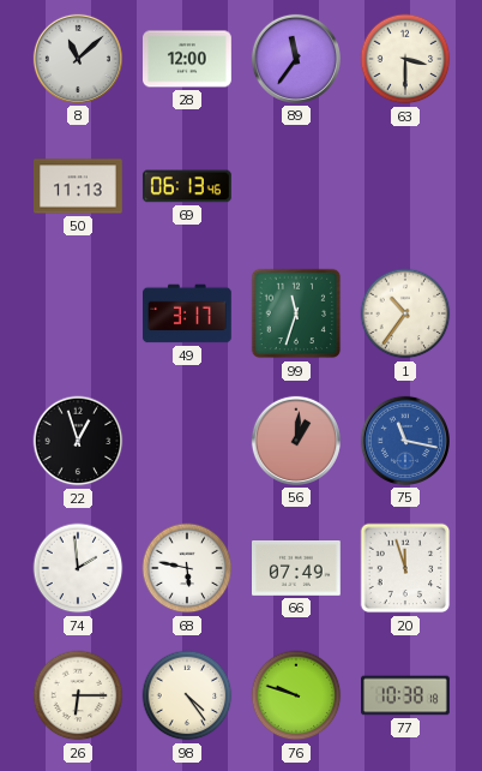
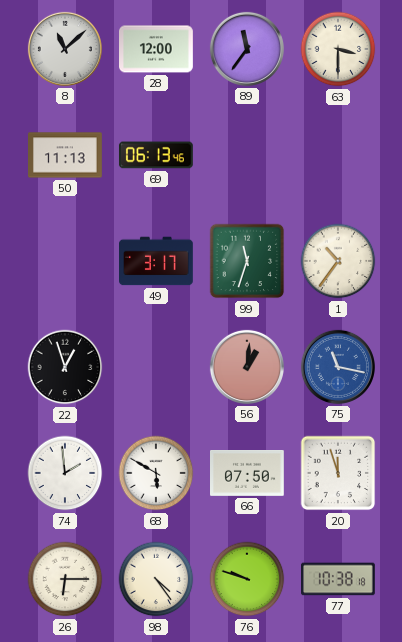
68: 5:47 -> 5:50
66: 07:49 -> 07:50
